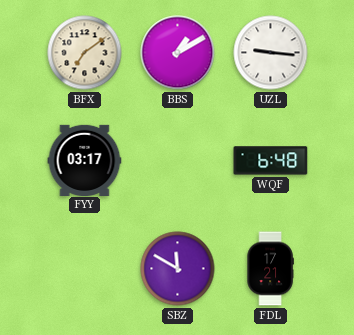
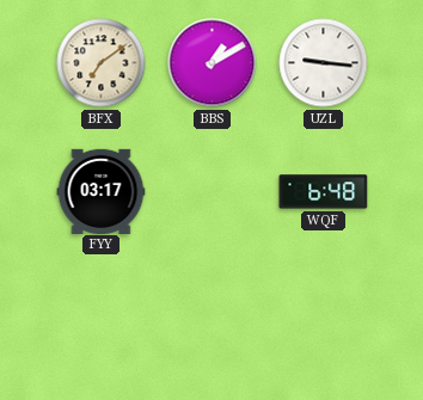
SBZ: 11:50 -> none
FDL: 17:21 -> none
